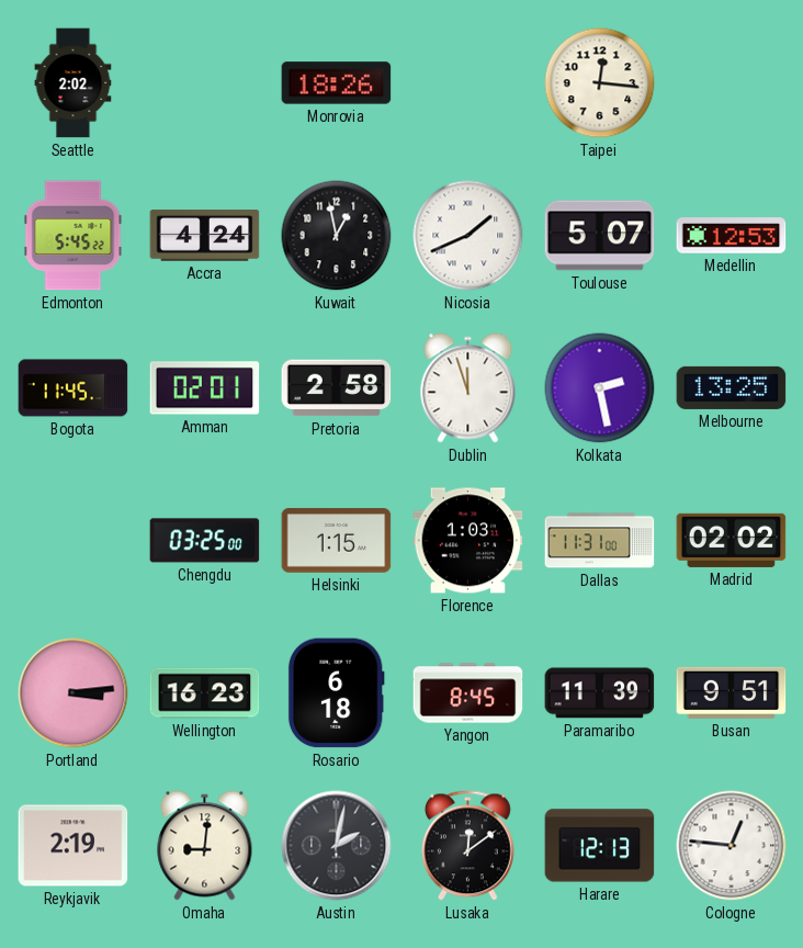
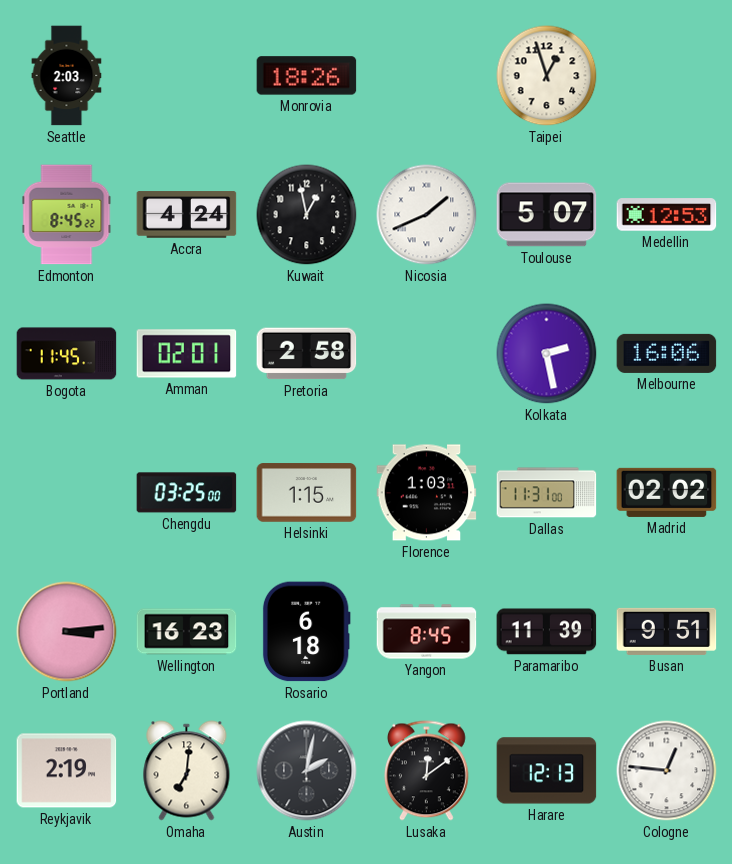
Seattle: 2:02 -> 2:03
Taipei: 12:16 -> 12:57
Edmonton: 5:45 -> 8:45
Dublin: 11:57 -> none
Melbourne: 13:25 -> 16:06
Omaha: 9:01 -> 7:01
